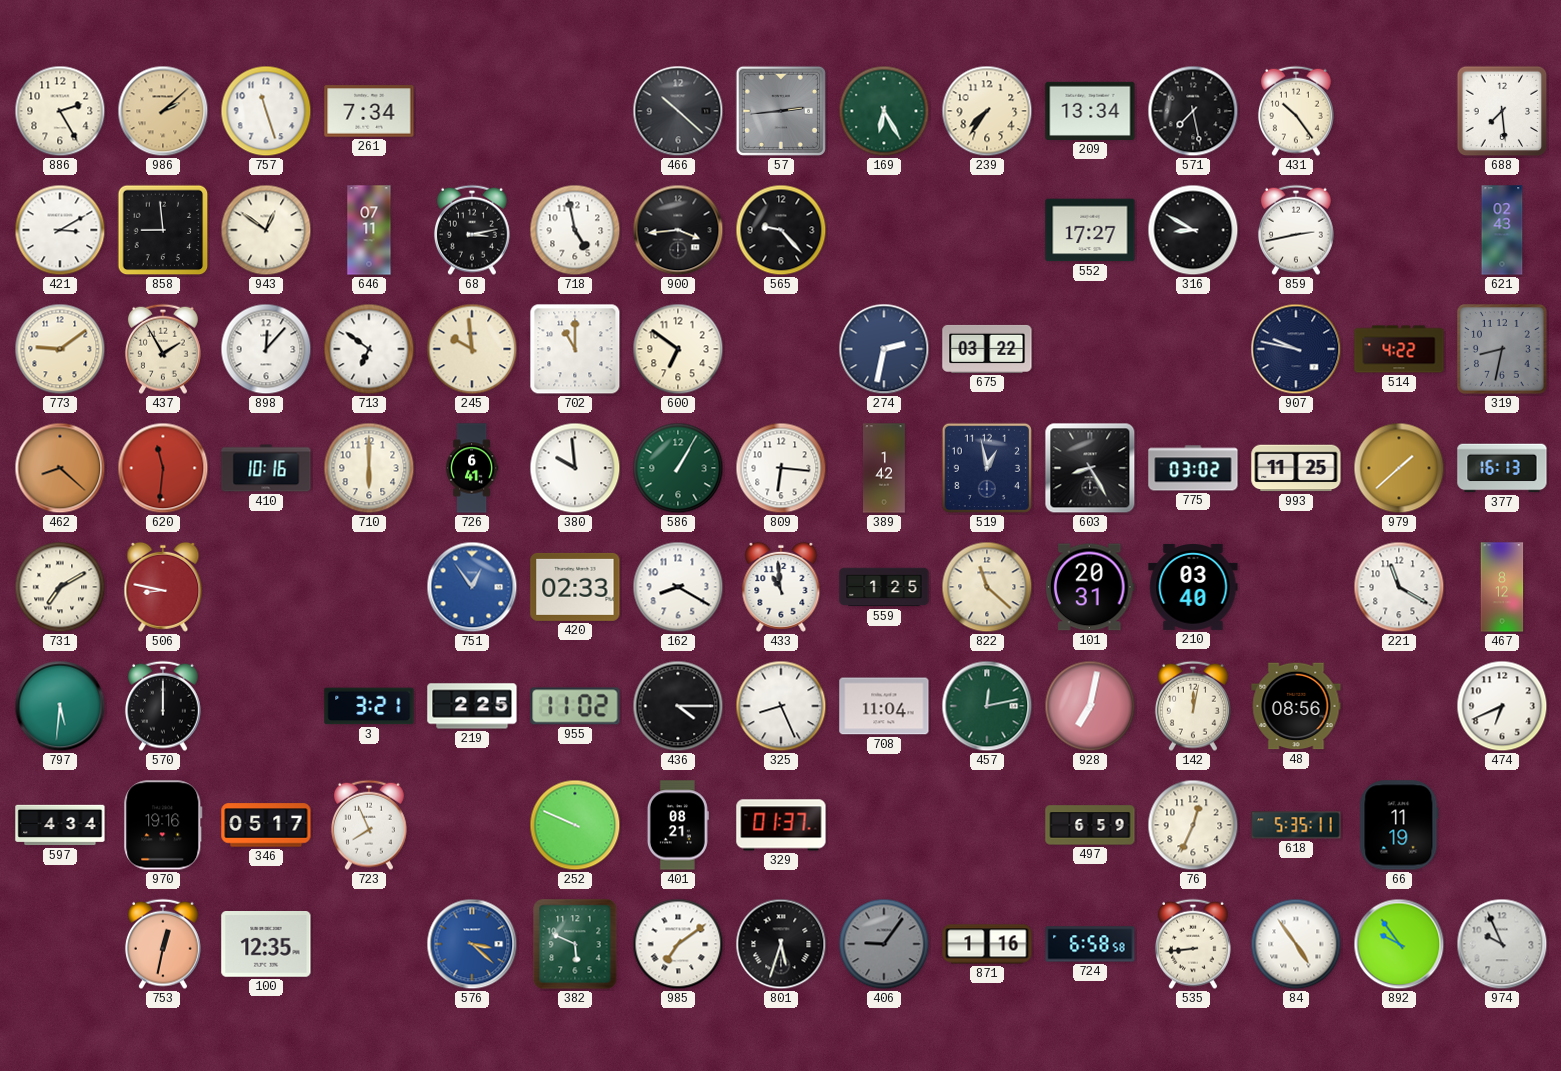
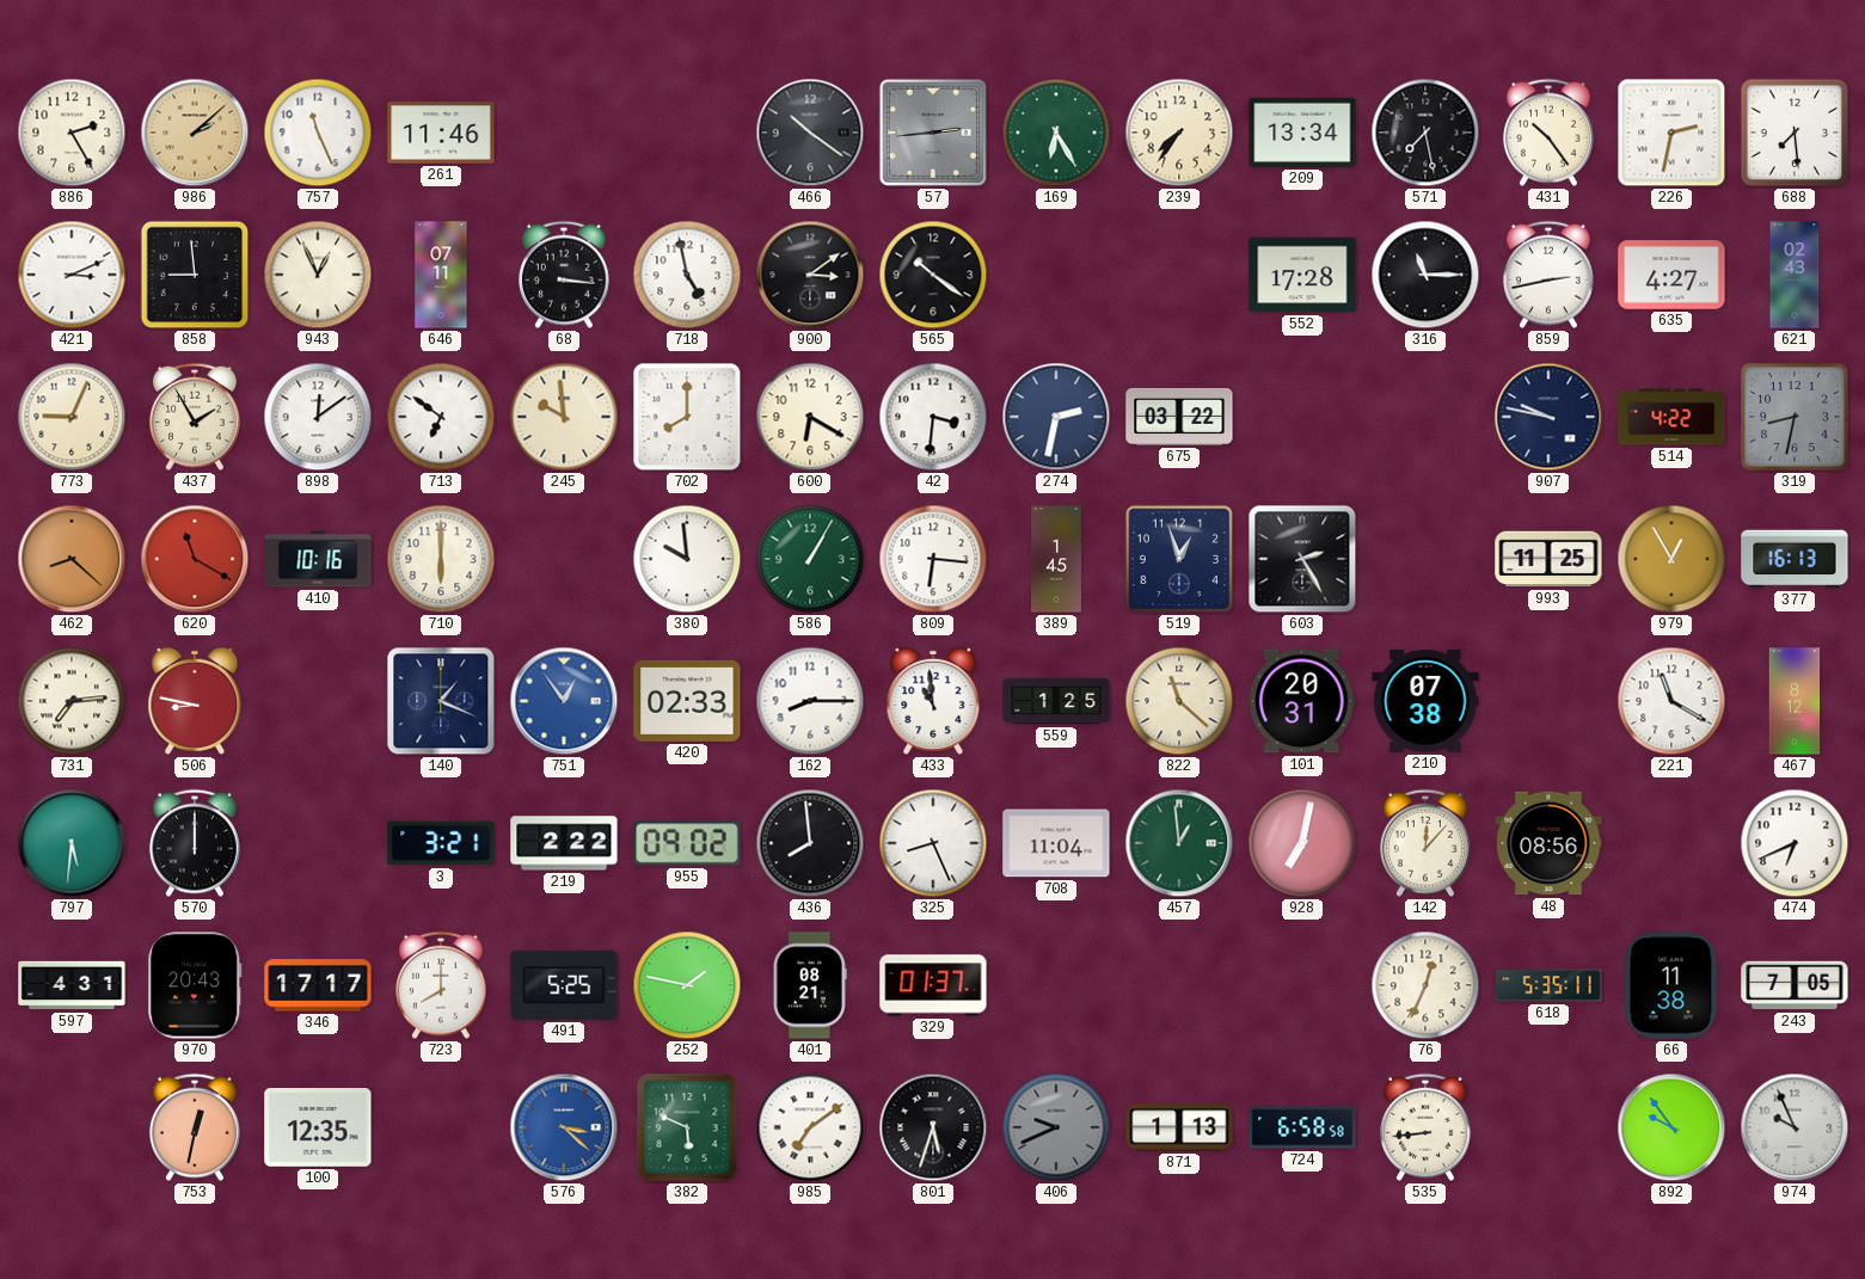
757: 11:27 -> 11:26
261: 7:34 -> 11:46
466: 10:22 -> 10:21
226: none -> 2:32
421: 3:10 -> 3:11
943: 12:51 -> 12:56
68: 3:13 -> 3:16
900: 3:44 -> 3:09
565: 9:23 -> 10:21
552: 17:27 -> 17:28
316: 8:50 -> 11:15
635: none -> 4:27
773: 9:09 -> 9:04
898: 12:07 -> 12:09
702: 11:00 -> 8:00
600: 6:51 -> 6:20
42: none -> 3:31
620: 11:31 -> 11:20
726: 6:41 -> none
389: 1:42 -> 1:45
519: 12:58 -> 12:57
603: 8:25 -> 2:25
775: 03:02 -> none
979: 1:38 -> 12:55
731: 7:10 -> 7:14
140: none -> 1:19
162: 8:20 -> 8:15
210: 03:40 -> 07:38
219: 2:25 -> 2:22
955: 11:02 -> 09:02
436: 4:15 -> 7:59
457: 12:13 -> 12:59
142: 12:02 -> 12:07
597: 4:34 -> 4:31
970: 19:16 -> 20:43
346: 05:17 -> 17:17
723: 7:56 -> 8:00
491: none -> 5:25
252: 9:49 -> 1:47
497: 6:59 -> none
66: 11:19 -> 11:38
243: none -> 7:05
406: 9:06 -> 9:41
871: 1:16 -> 1:13
84: 4:54 -> none
